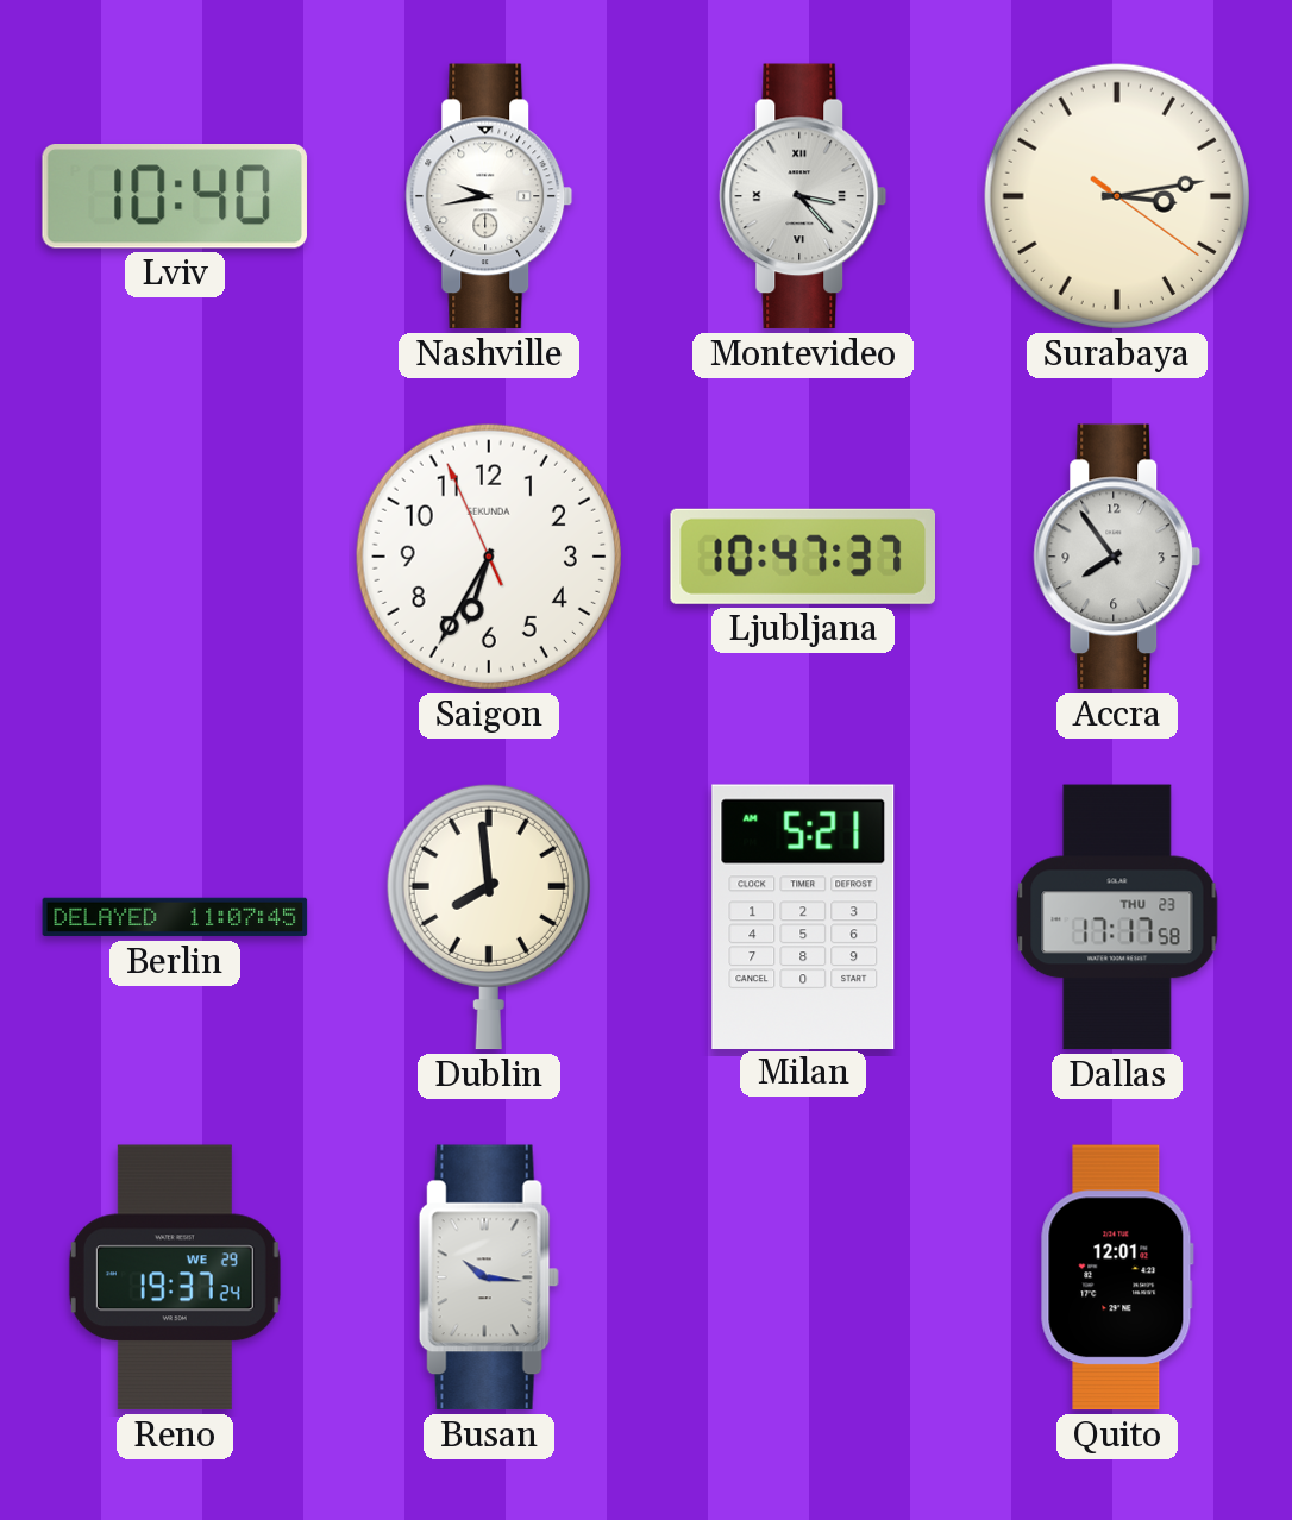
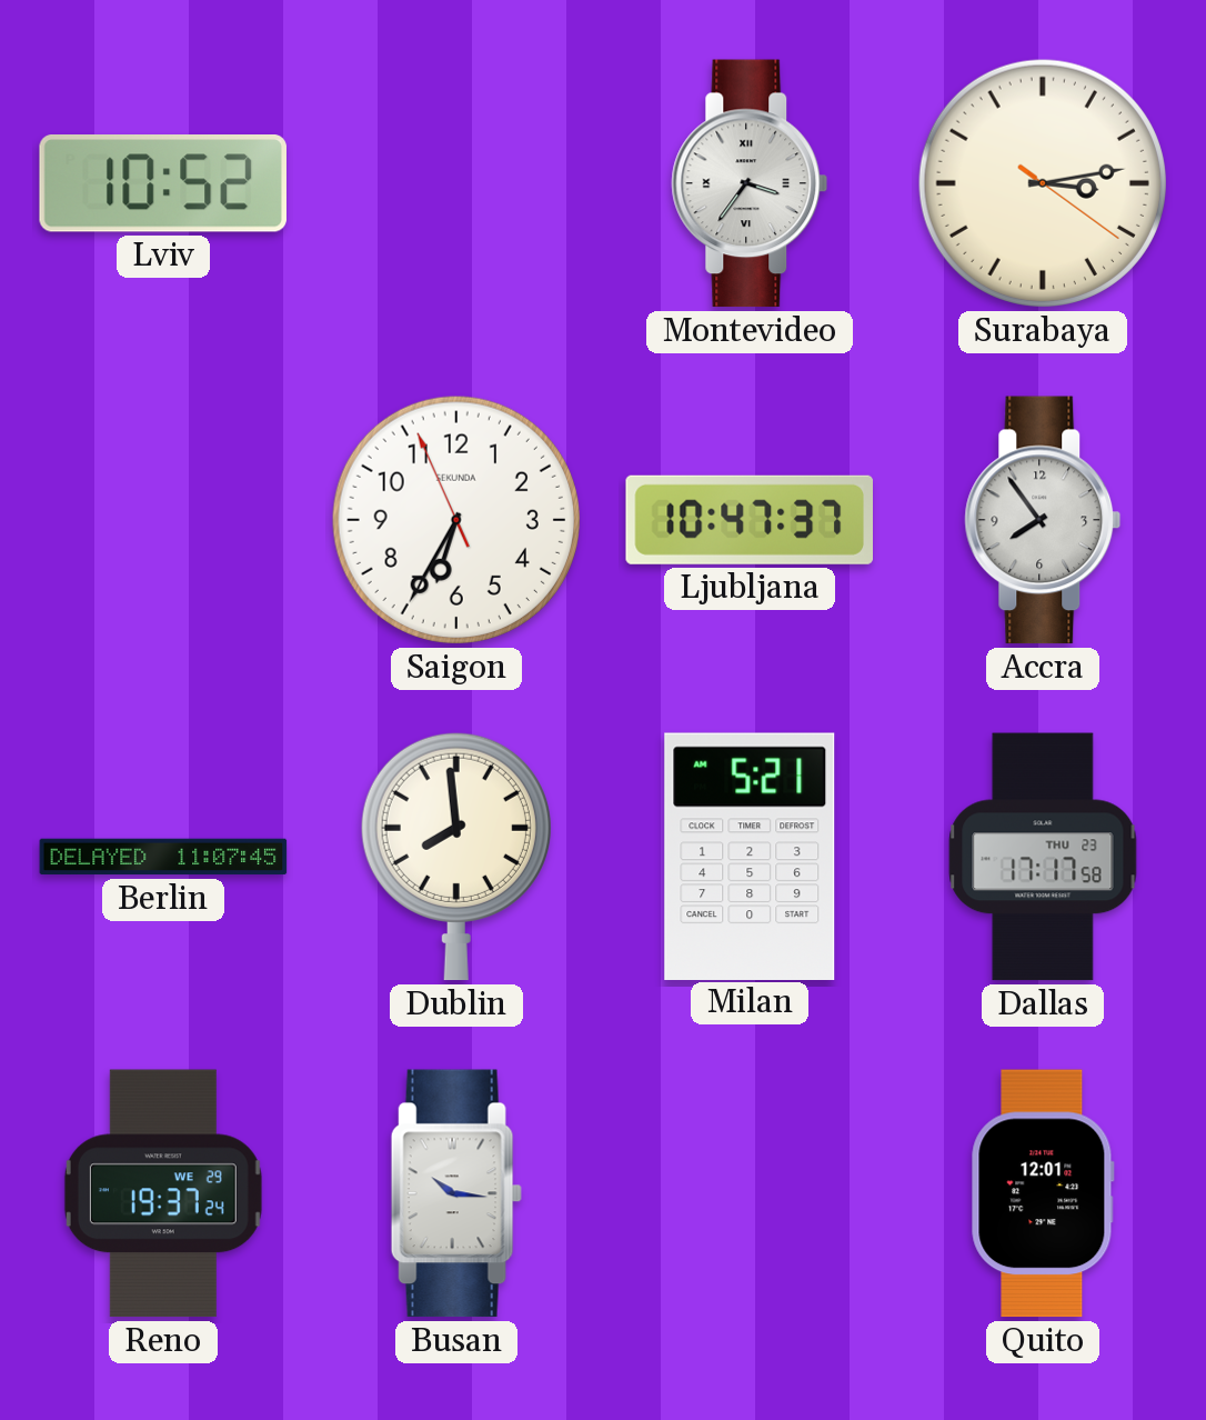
Lviv: 10:40 -> 10:52
Nashville: 9:43 -> none
Montevideo: 3:23 -> 3:36
